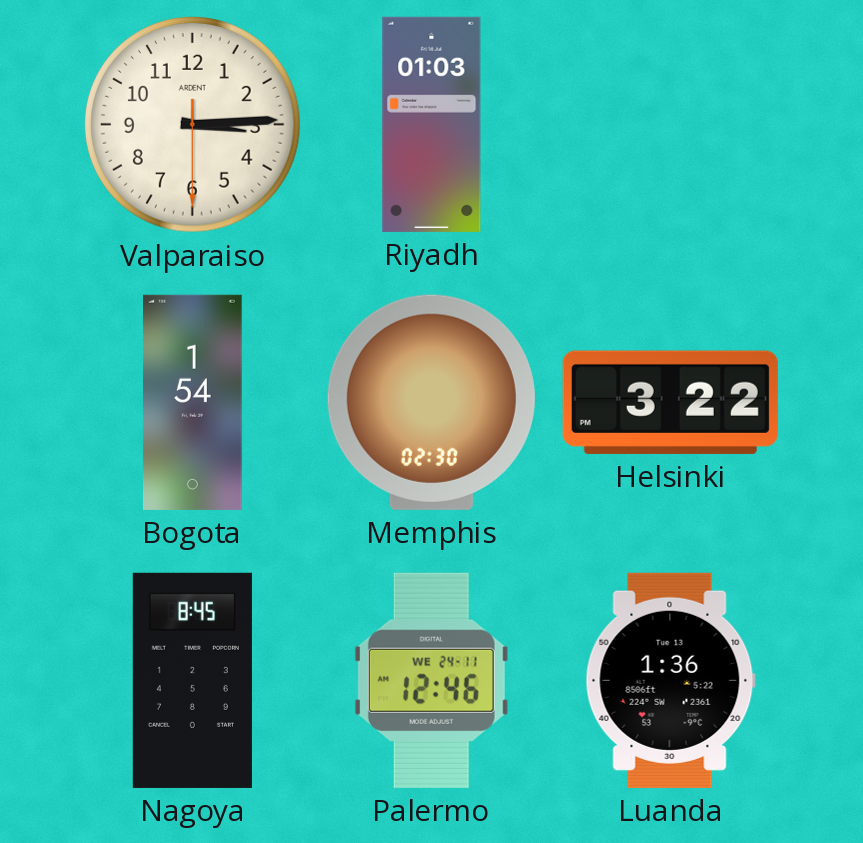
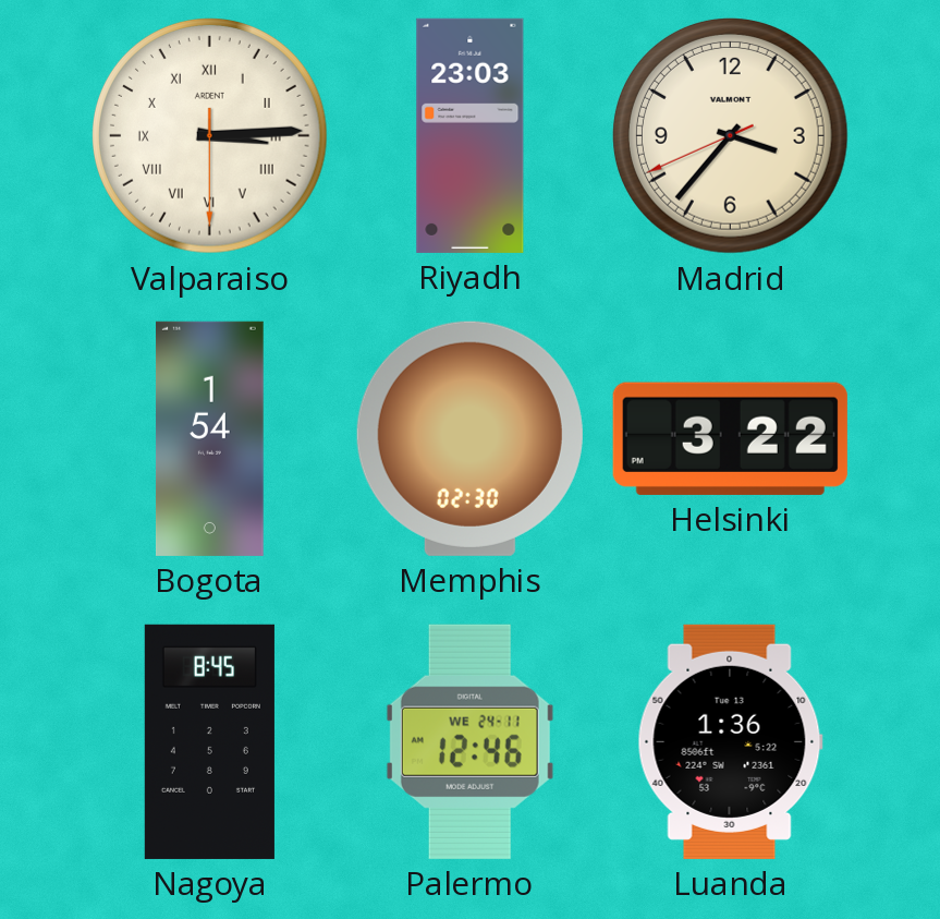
Valparaiso numerals: Arabic -> Roman
Riyadh: 01:03 -> 23:03
Madrid: none -> 3:36
